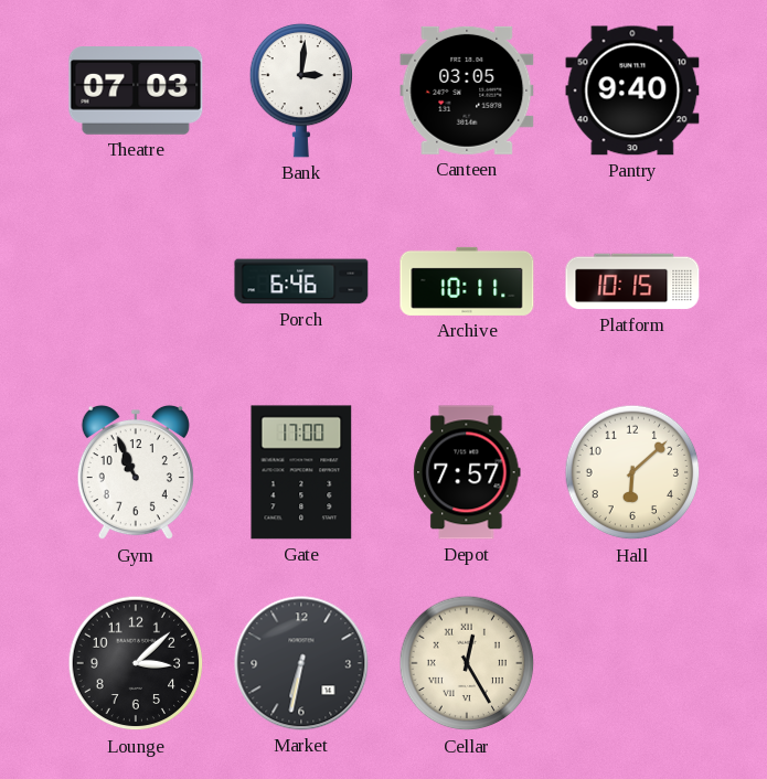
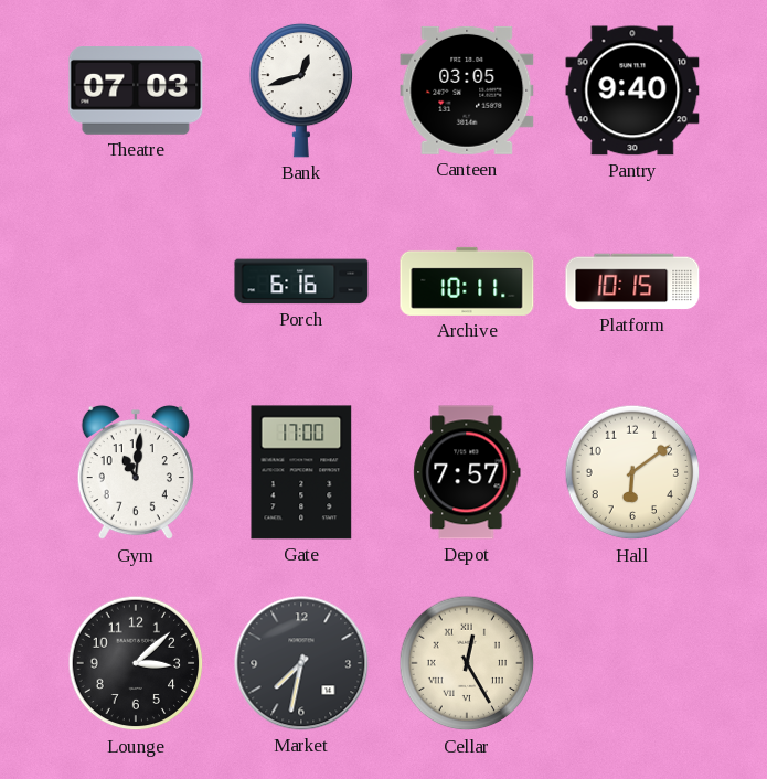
Bank: 3:01 -> 12:42
Porch: 6:46 -> 6:16
Gym: 10:56 -> 11:01
Hall: 6:08 -> 6:09
Market: 6:32 -> 7:32
